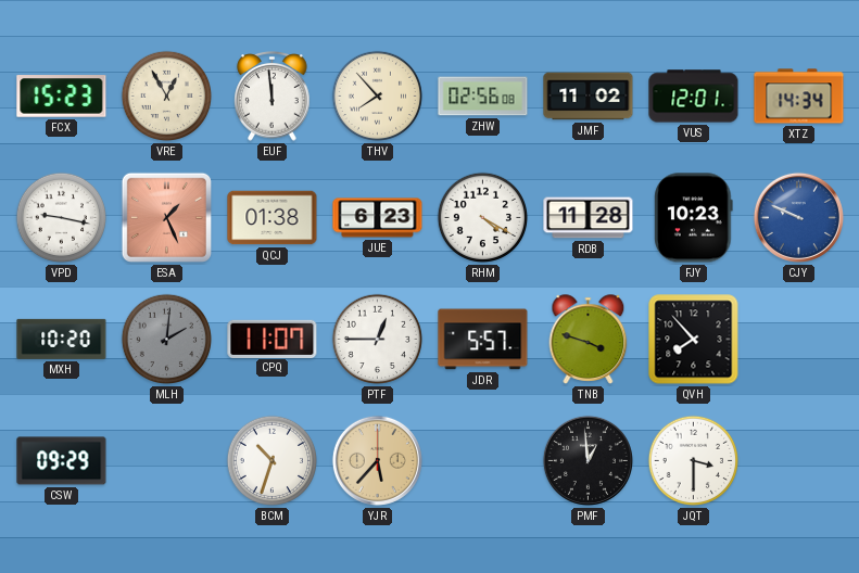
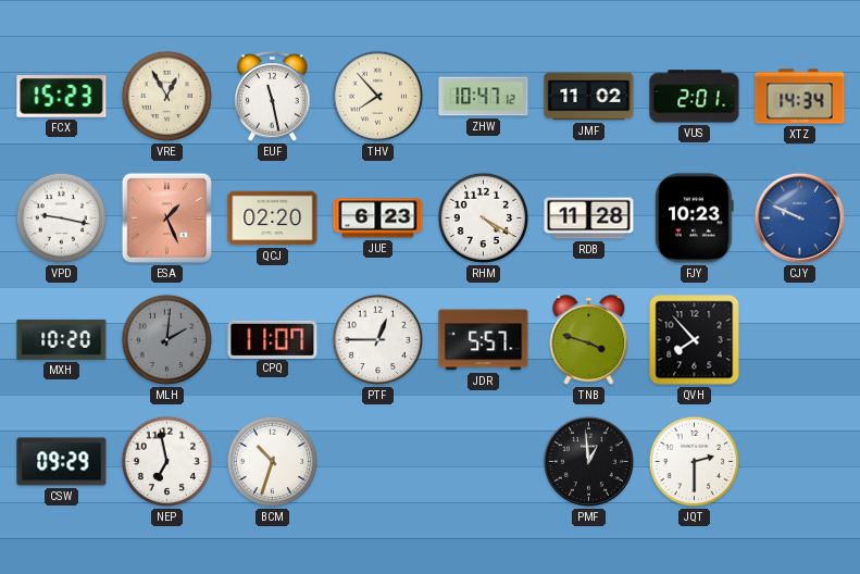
EUF: 11:59 -> 11:28
ZHW: 02:56 -> 10:47
VUS: 12:01 -> 2:01
QCJ: 01:38 -> 02:20
NEP: none -> 6:58
YJR: 5:37 -> none
JQT: 3:30 -> 2:30
